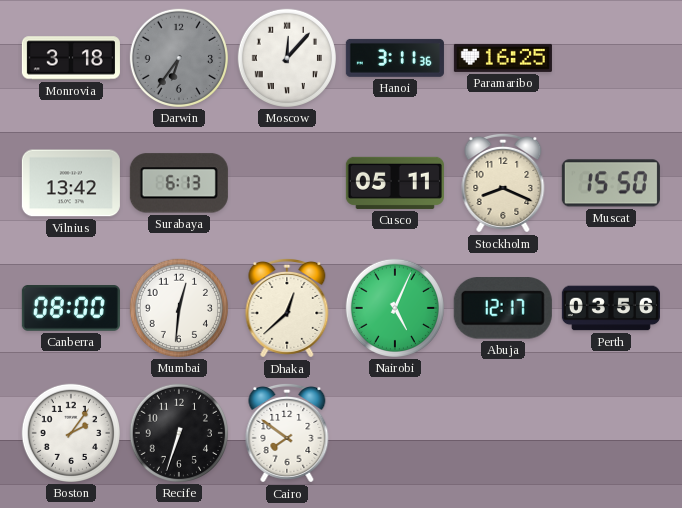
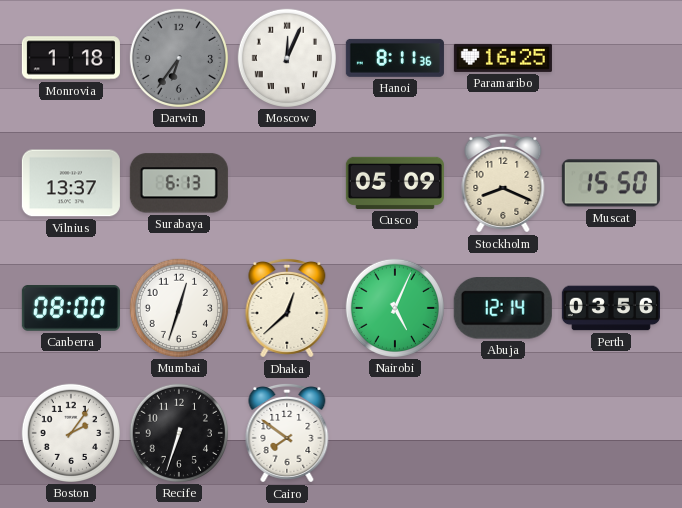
Monrovia: 3:18 -> 1:18
Moscow: 12:07 -> 12:04
Hanoi: 3:11 -> 8:11
Vilnius: 13:42 -> 13:37
Cusco: 05:11 -> 05:09
Mumbai: 12:31 -> 12:33
Abuja: 12:17 -> 12:14
